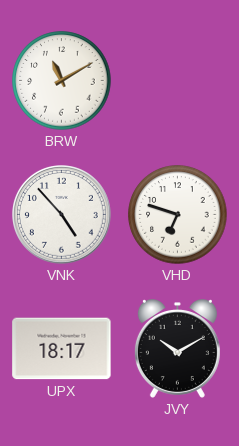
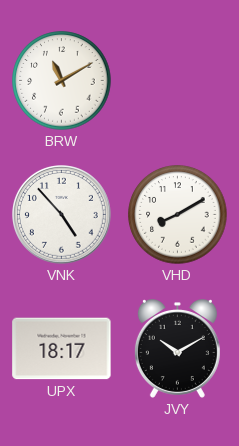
VHD: 6:48 -> 8:10
